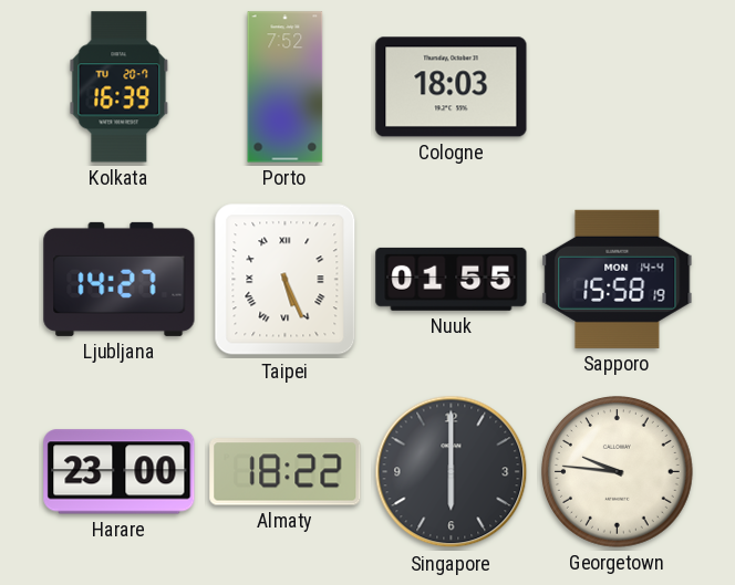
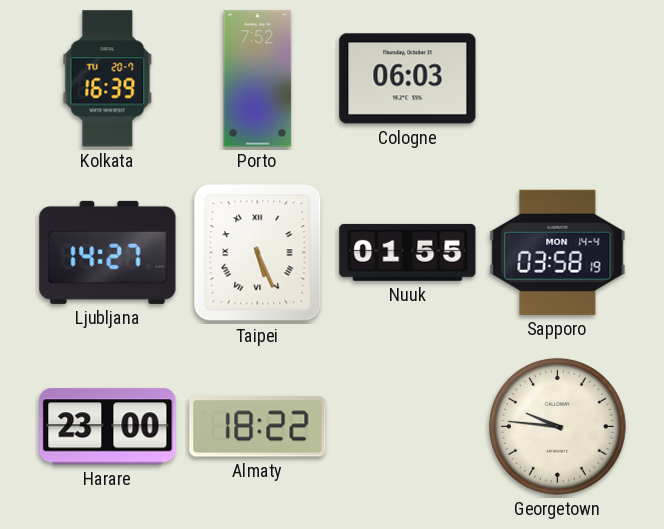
Cologne: 18:03 -> 06:03
Sapporo: 15:58 -> 03:58
Singapore: 6:00 -> none
